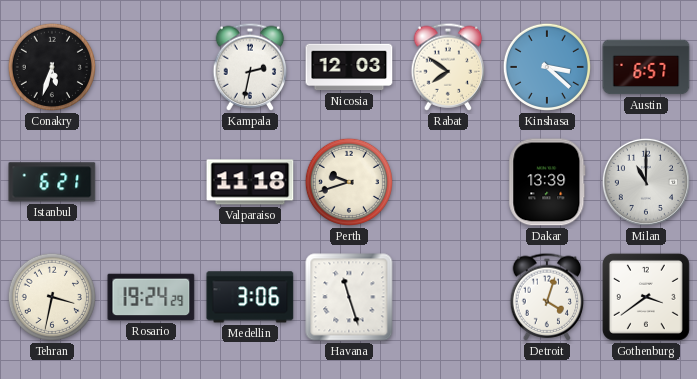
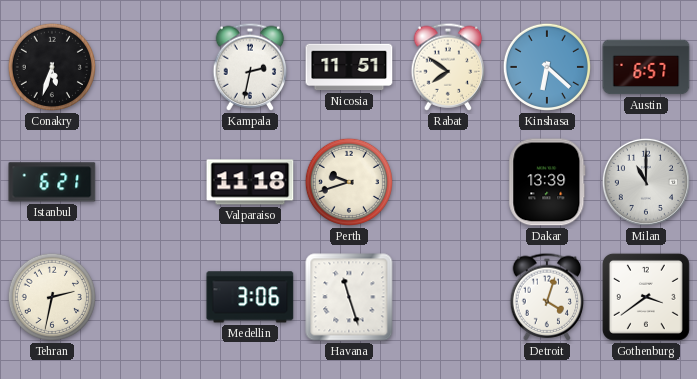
Nicosia: 12:03 -> 11:51
Kinshasa: 3:22 -> 6:22
Tehran: 3:32 -> 2:32
Rosario: 19:24 -> none
